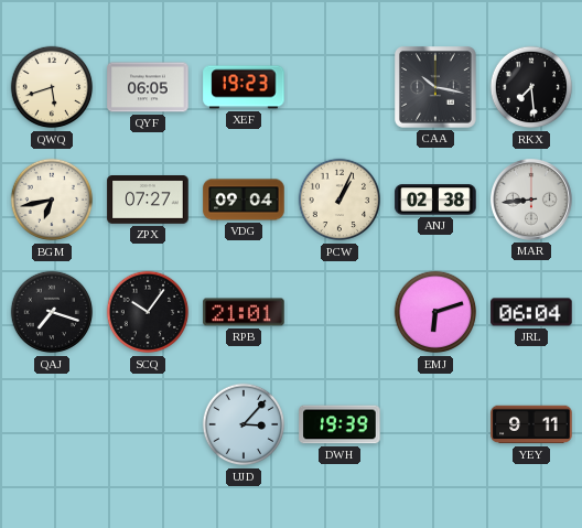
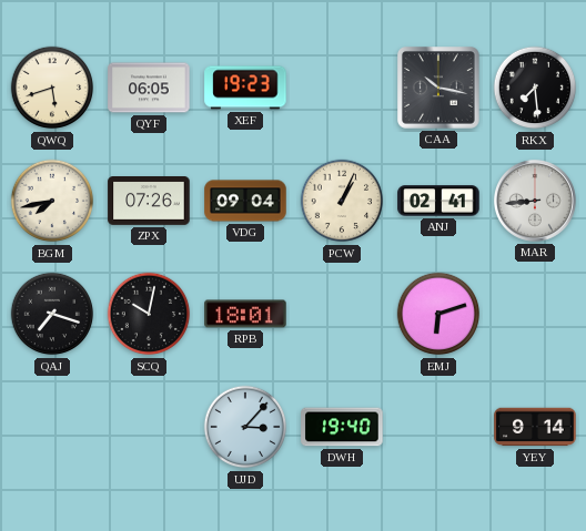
BGM: 6:43 -> 7:43
ZPX: 07:27 -> 07:26
ANJ: 02:38 -> 02:41
SCQ: 10:06 -> 10:02
RPB: 21:01 -> 18:01
JRL: 06:04 -> none
DWH: 19:39 -> 19:40
YEY: 9:11 -> 9:14
